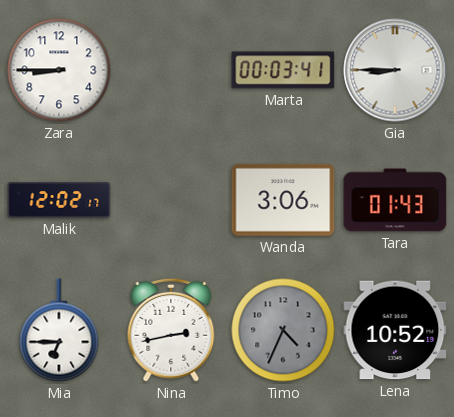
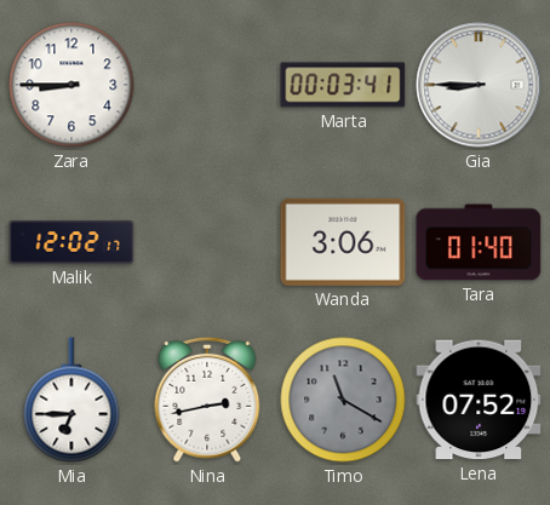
Tara: 01:43 -> 01:40
Timo: 4:34 -> 11:20
Lena: 10:52 -> 07:52
